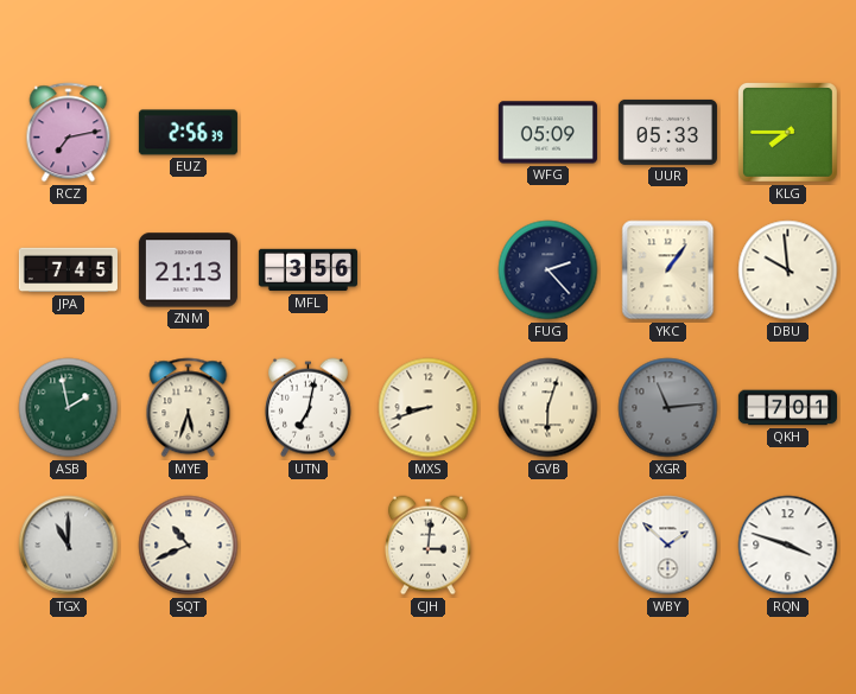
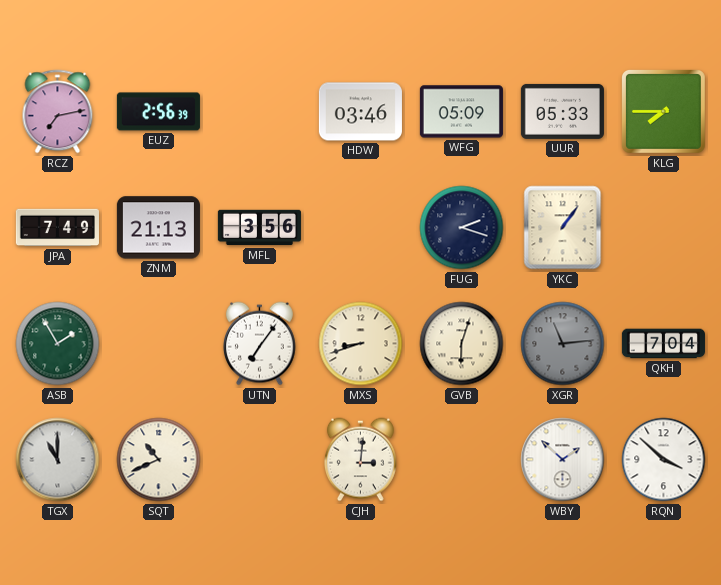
HDW: none -> 03:46
JPA: 7:45 -> 7:49
FUG: 2:23 -> 2:18
DBU: 9:59 -> none
ASB: 1:58 -> 1:55
MYE: 5:33 -> none
UTN: 7:02 -> 7:06
QKH: 7:01 -> 7:04
RQN: 3:48 -> 3:52
